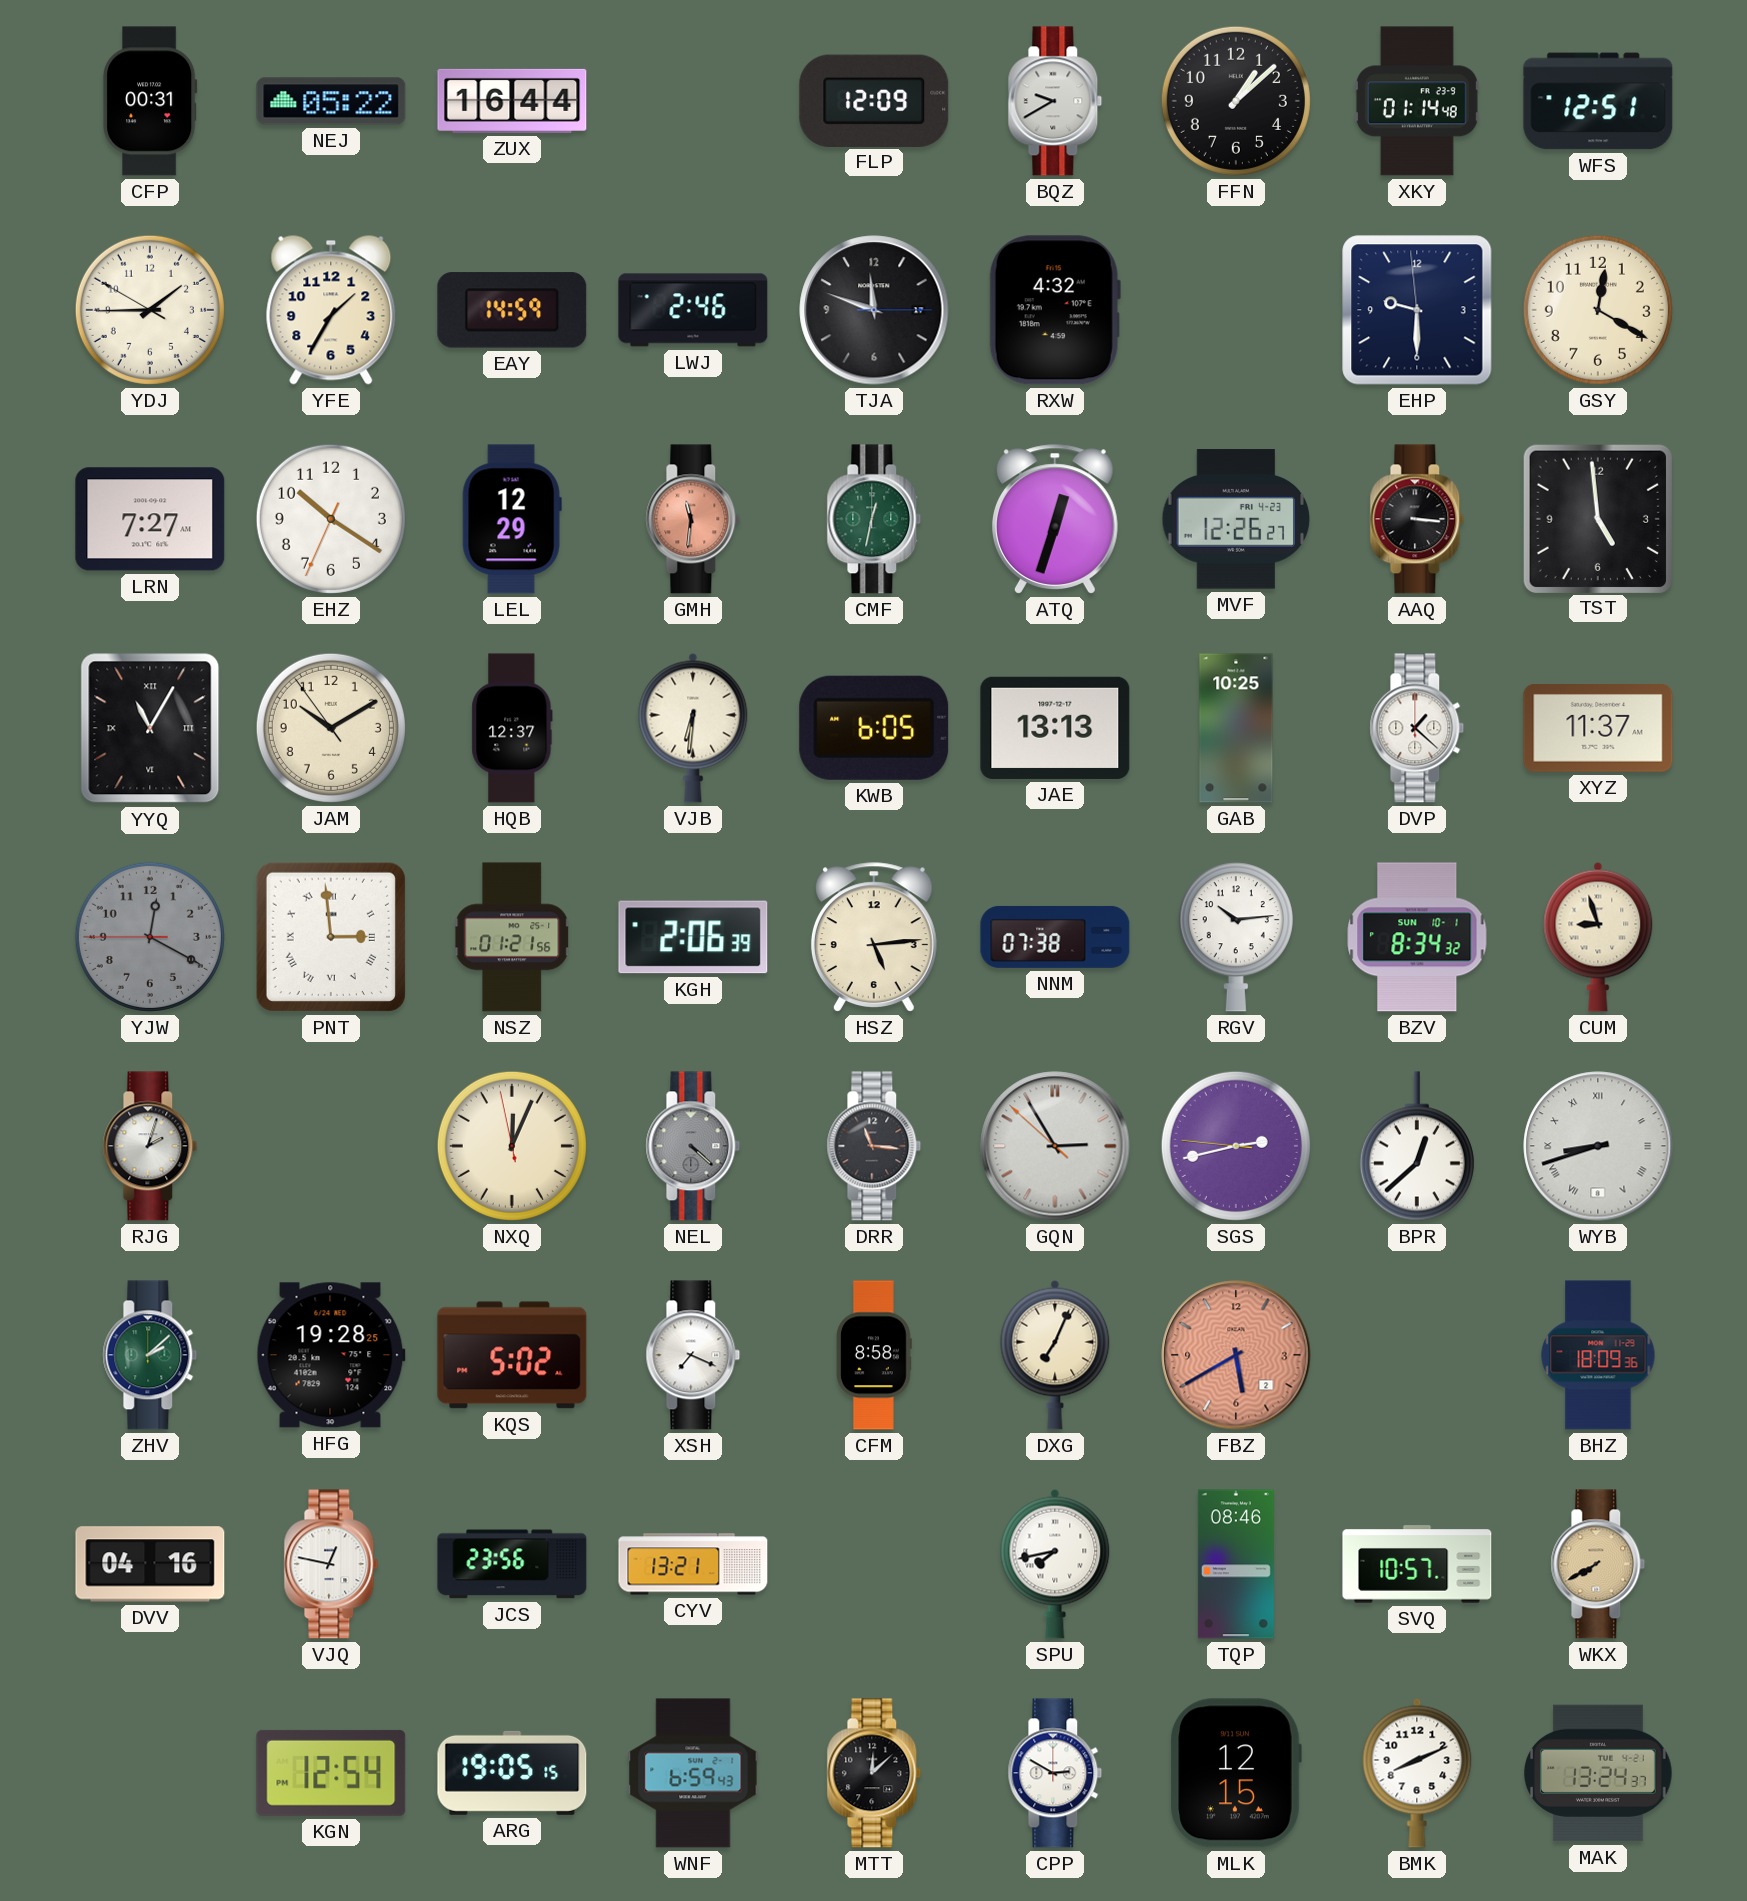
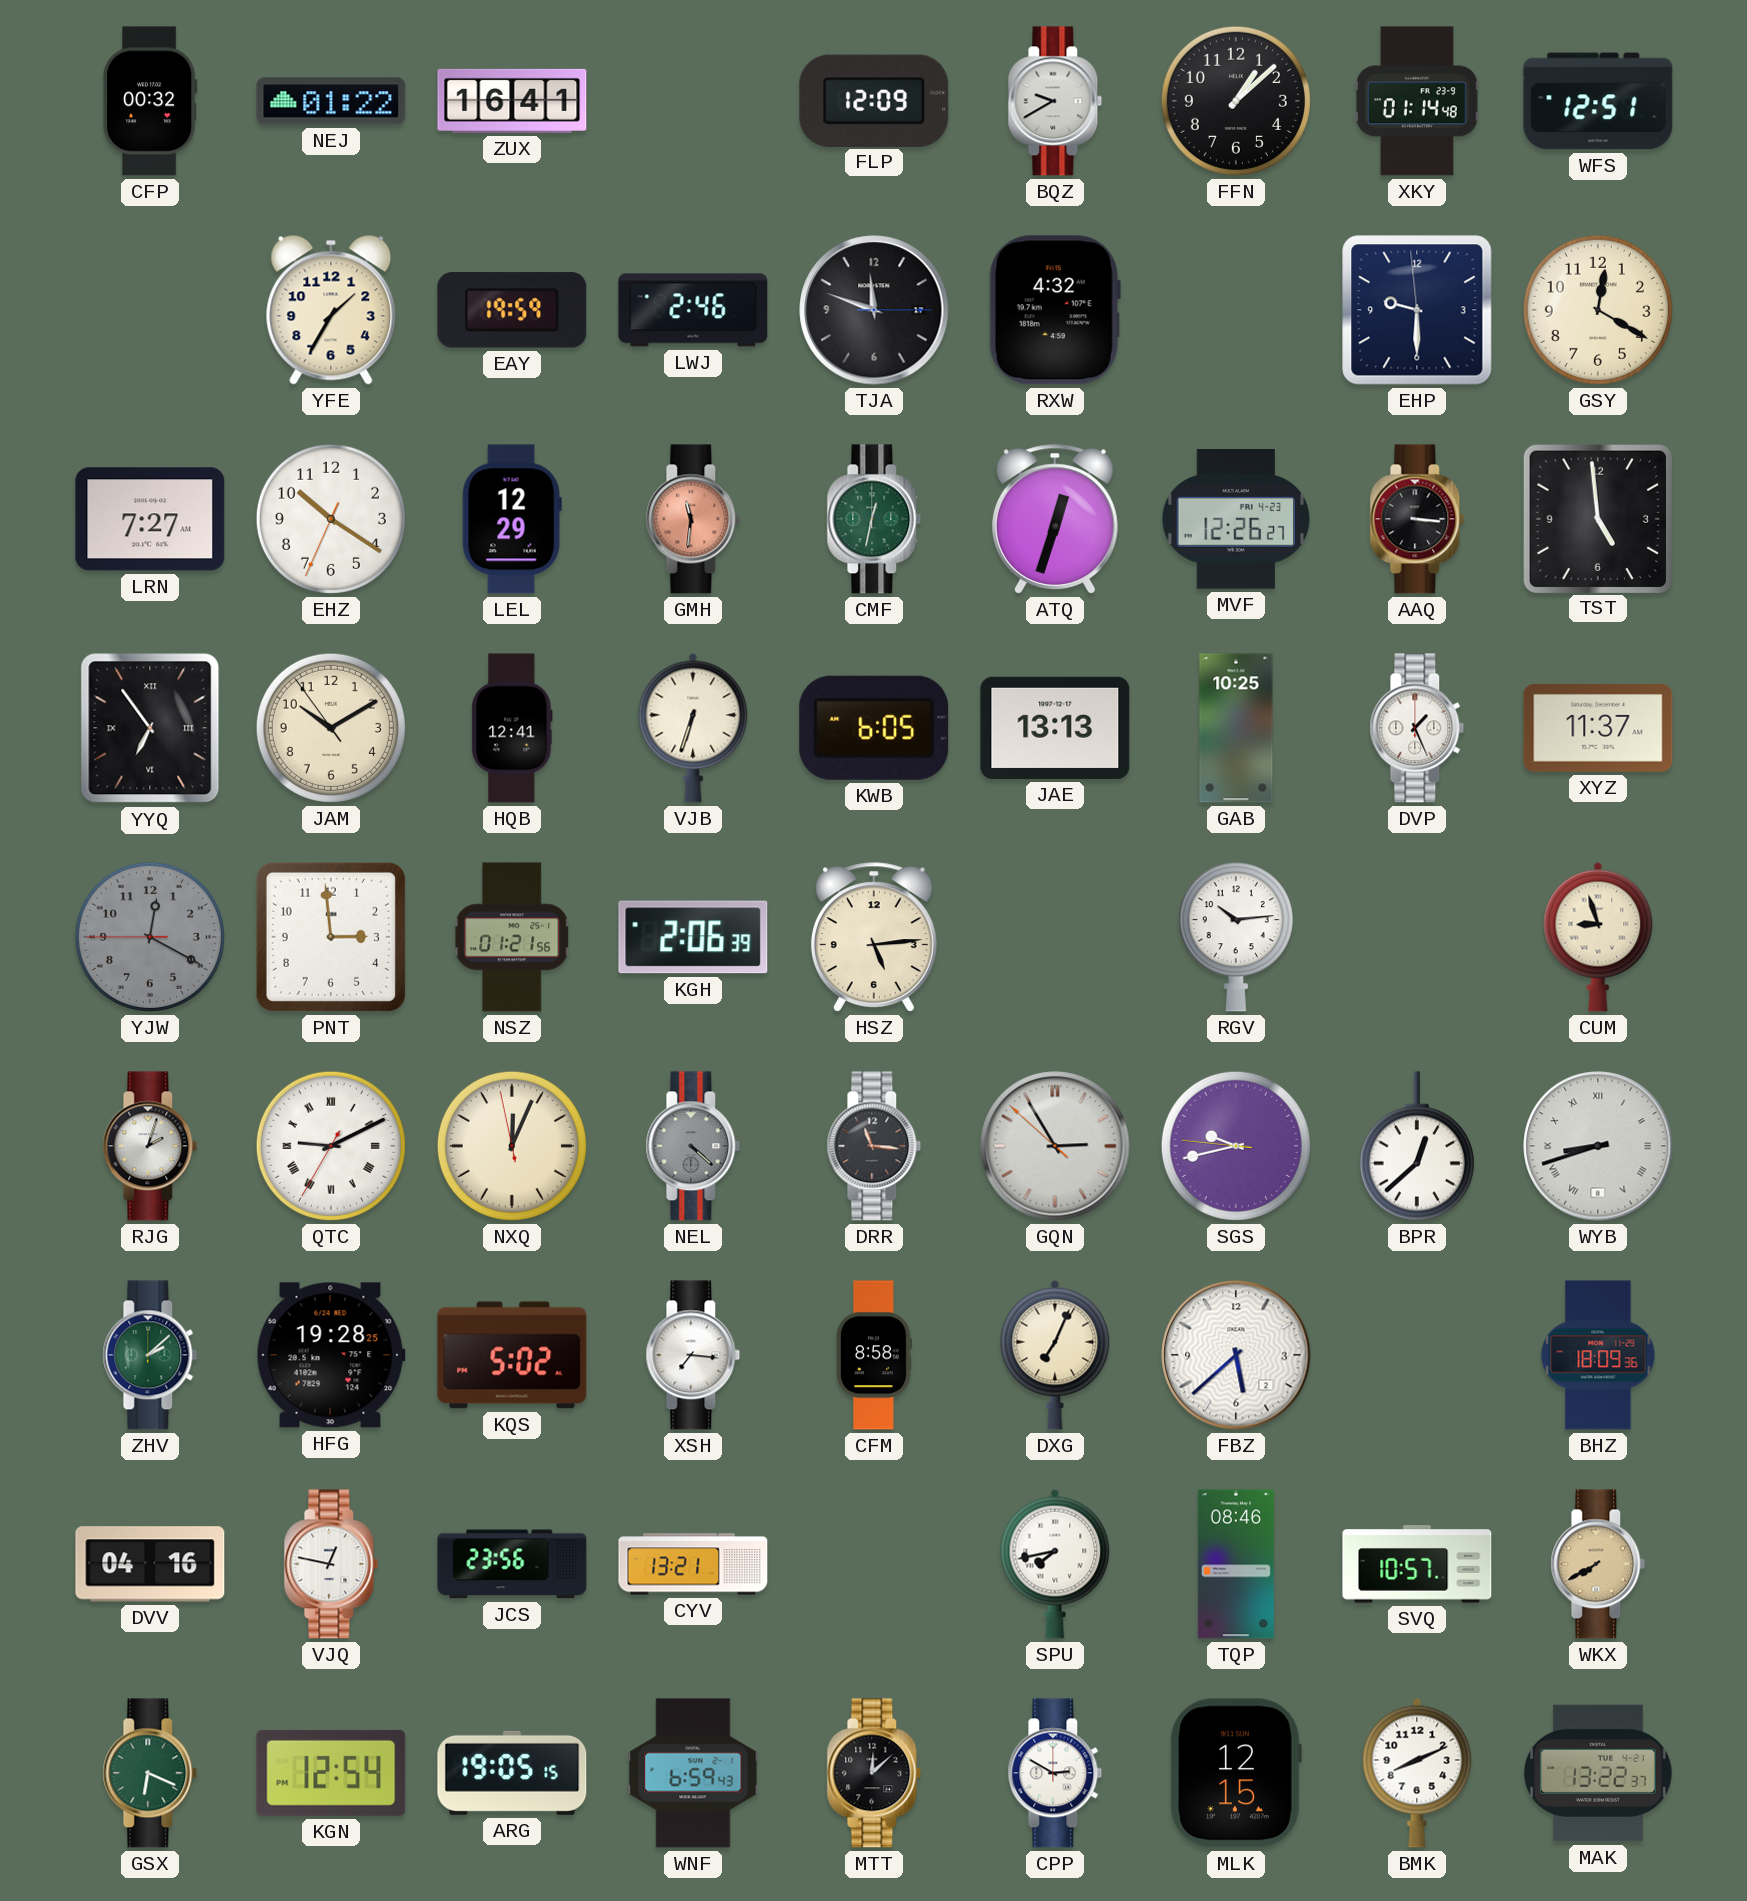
CFP: 00:31 -> 00:32
NEJ: 05:22 -> 01:22
ZUX: 16:44 -> 16:41
YDJ: 1:44 -> none
EAY: 14:59 -> 19:59
YYQ: 11:05 -> 6:54
HQB: 12:37 -> 12:41
VJB: 6:31 -> 6:33
DVP: 1:22 -> 1:26
PNT numerals: Roman -> Arabic
NNM: 07:38 -> none
BZV: 8:34 -> none
QTC: none -> 9:10
SGS: 2:42 -> 9:42
XSH: 7:19 -> 7:16
FBZ: 5:40 -> 5:38
FBZ dial: salmon -> white
GSX: none -> 6:19
MAK: 13:24 -> 13:22
